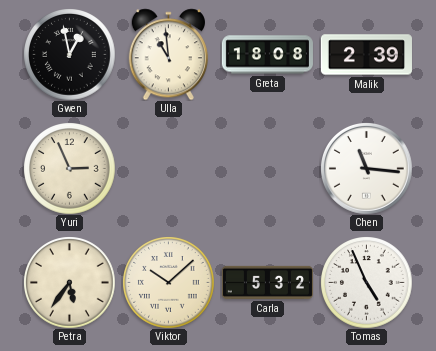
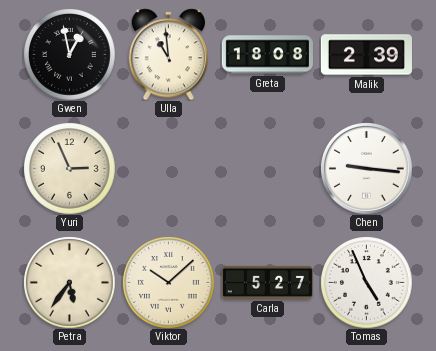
Chen: 11:16 -> 9:16
Carla: 5:32 -> 5:27
